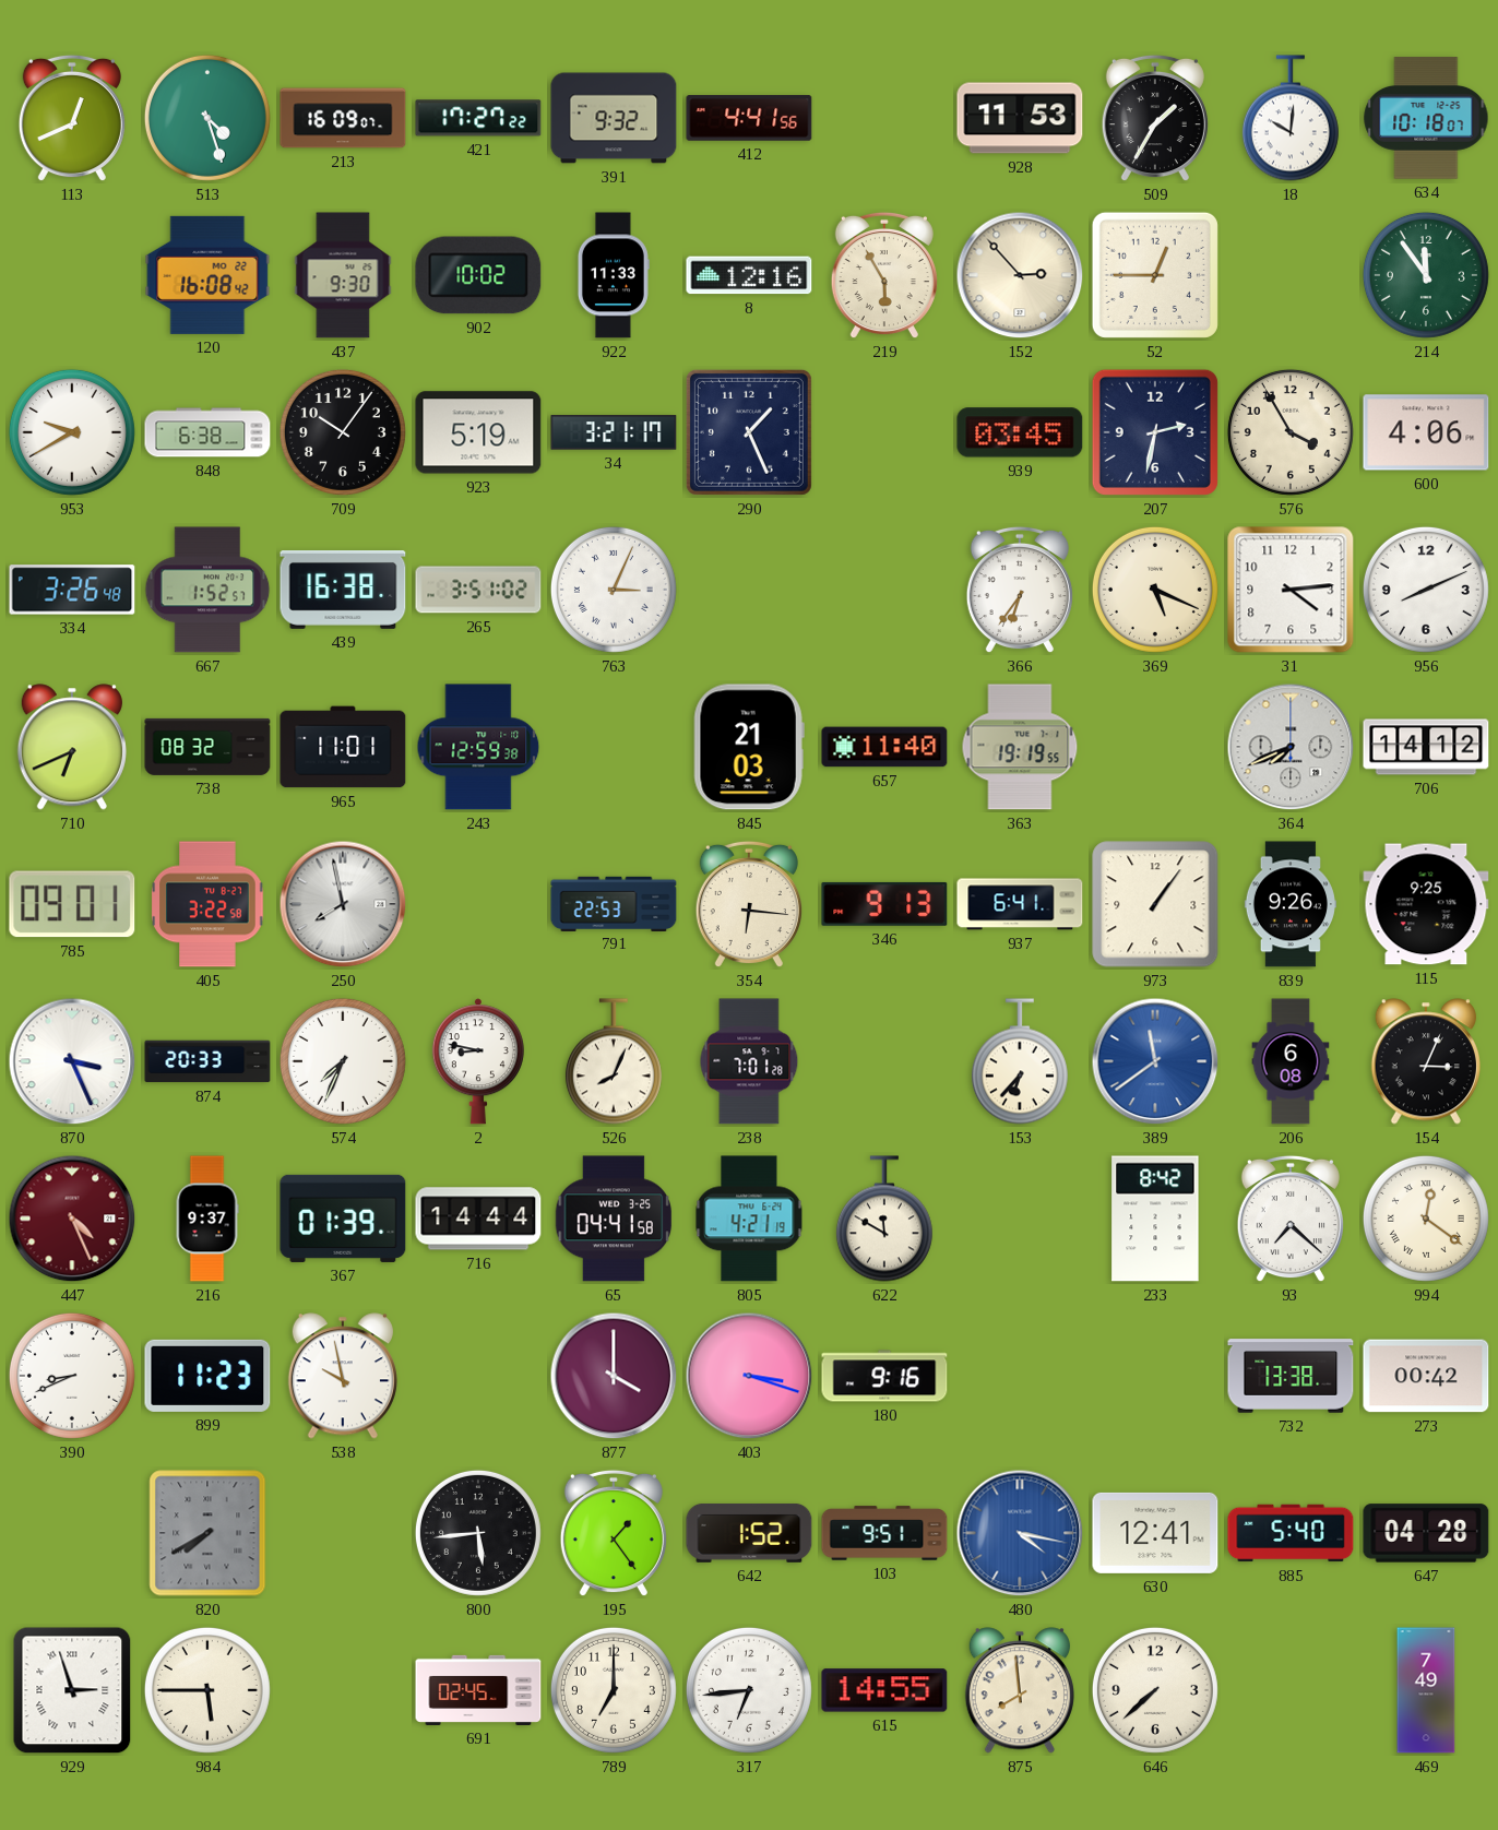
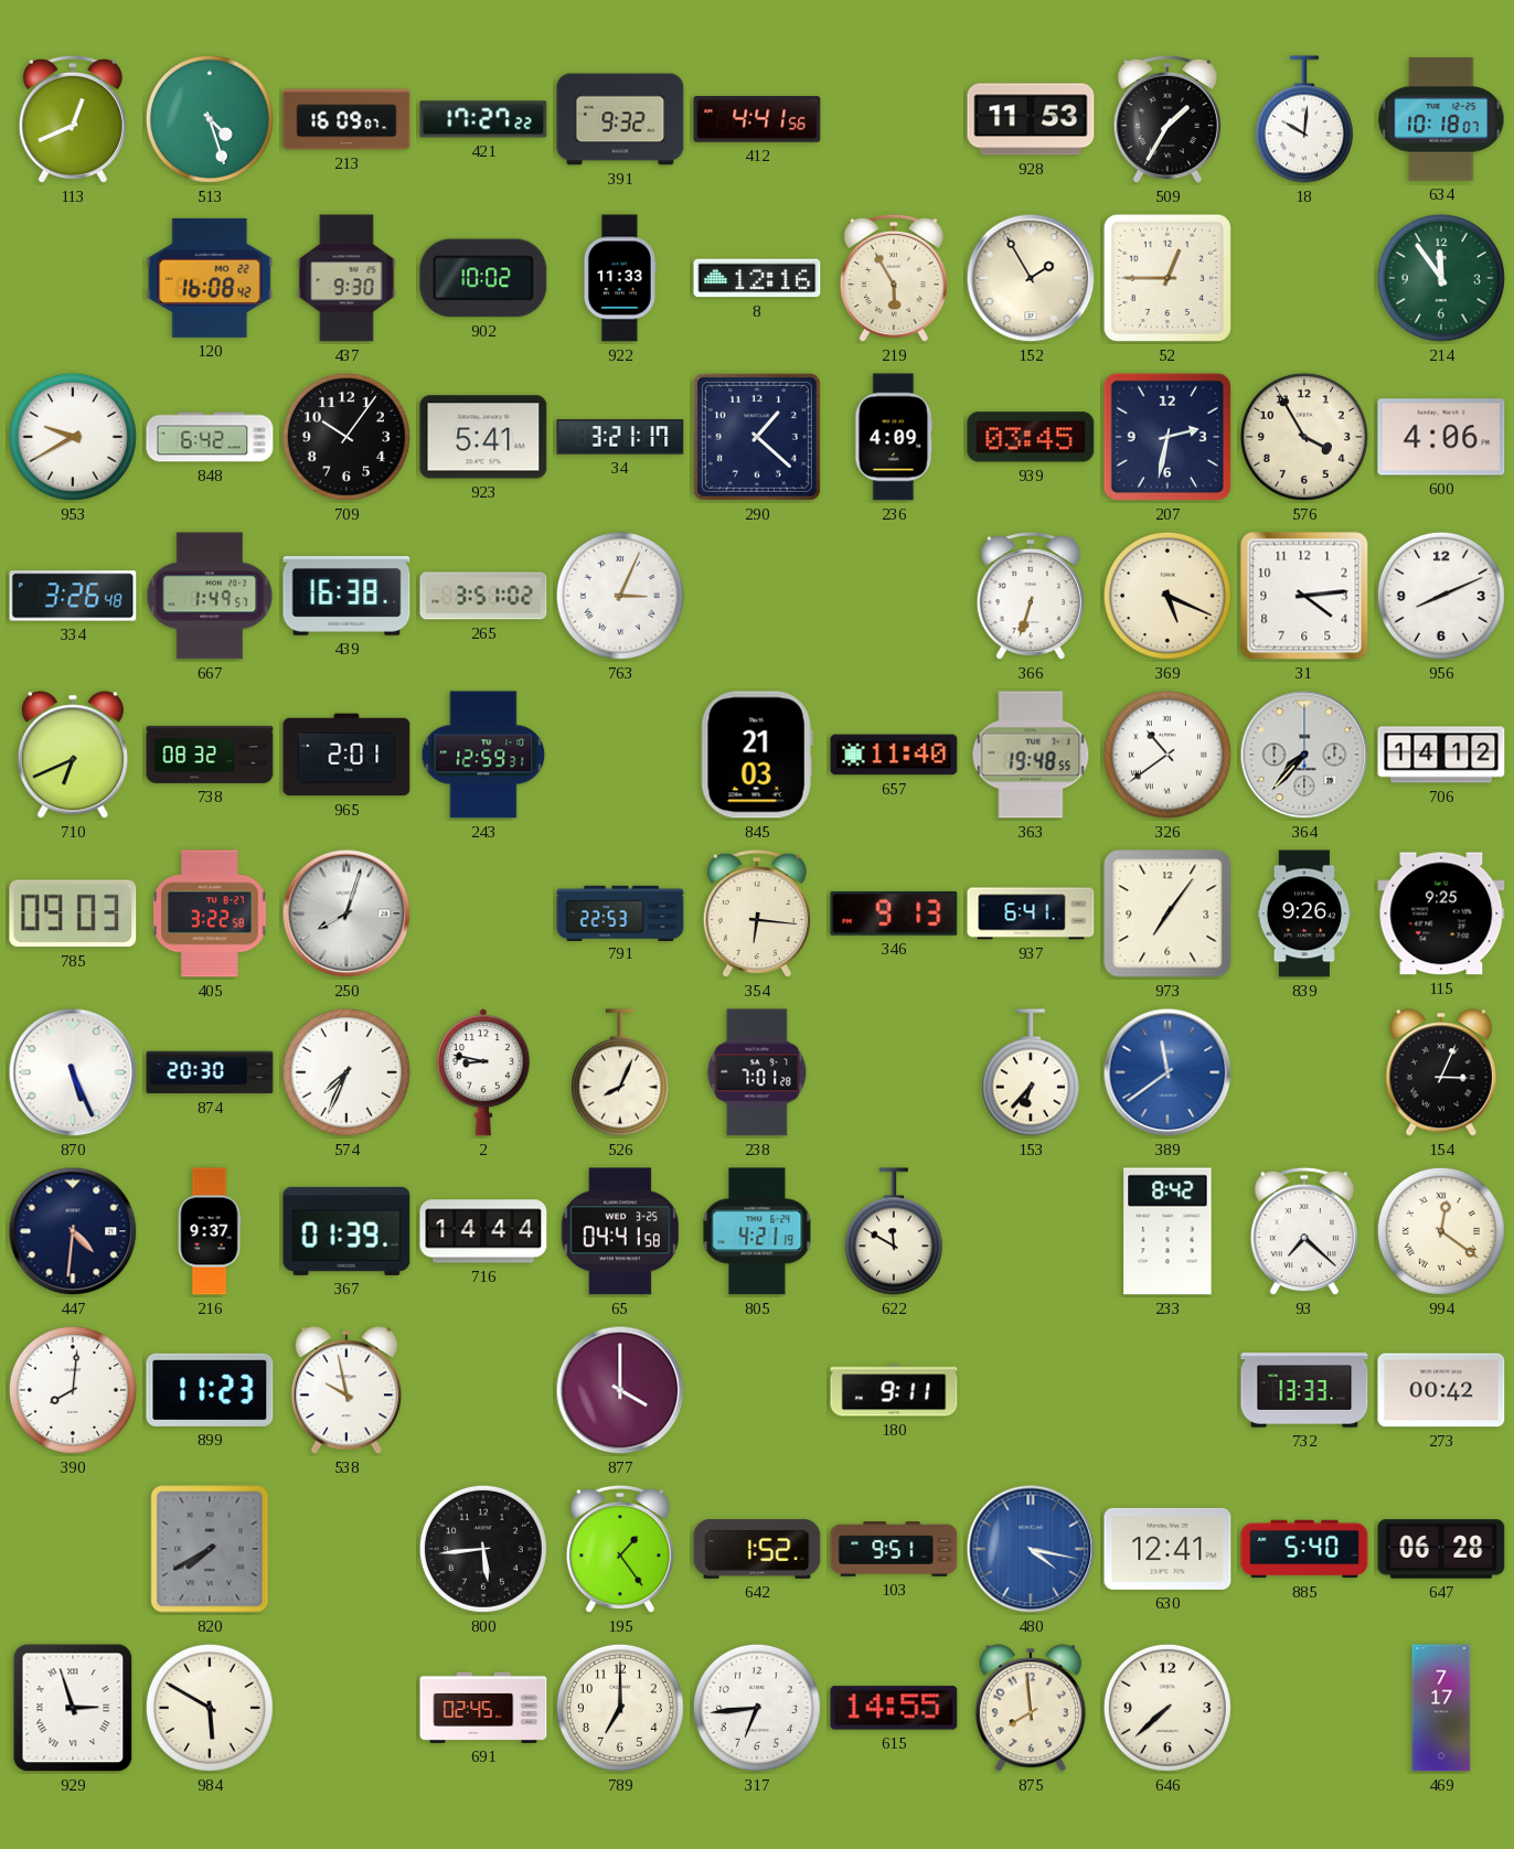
152: 2:53 -> 1:55
848: 6:38 -> 6:42
923: 5:19 -> 5:41
290: 1:26 -> 1:22
236: none -> 4:09
667: 1:52 -> 1:49
366: 6:36 -> 6:33
965: 11:01 -> 2:01
243: 12:59:38 -> 12:59:31
363: 19:19 -> 19:48
326: none -> 10:39
364: 7:41 -> 7:37
785: 09:01 -> 09:03
250: 7:58 -> 8:03
973: 1:06 -> 7:06
870: 3:26 -> 5:26
874: 20:33 -> 20:30
206: 6:08 -> none
447: 4:26 -> 4:31
447 dial: burgundy -> navy
390: 8:41 -> 8:01
403: 3:18 -> none
180: 9:16 -> 9:11
732: 13:38 -> 13:33
647: 04:28 -> 06:28
984: 5:45 -> 5:50
469: 7:49 -> 7:17
